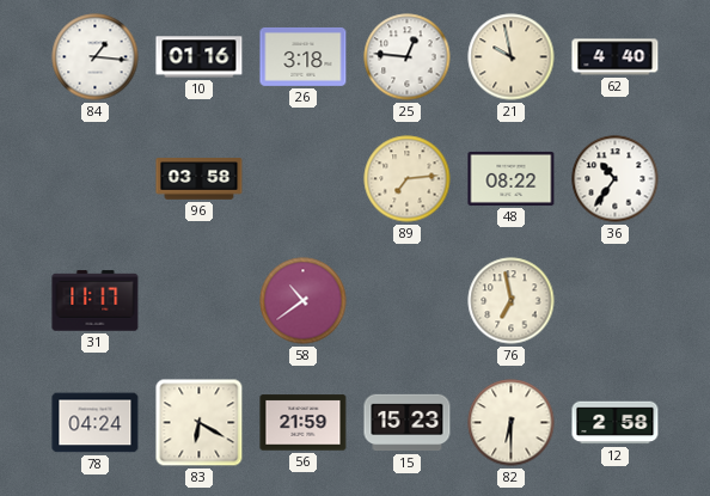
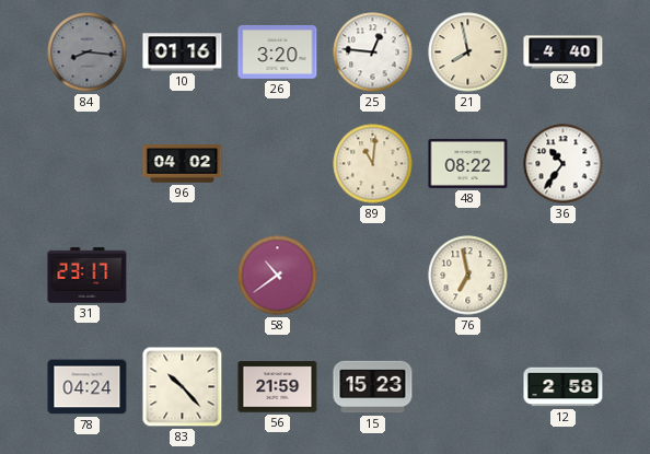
84: 1:16 -> 8:16
84 dial: white -> grey
26: 3:18 -> 3:20
21: 9:58 -> 7:58
96: 03:58 -> 04:02
89: 7:14 -> 11:01
31: 11:17 -> 23:17
83: 6:20 -> 10:23
82: 6:30 -> none
